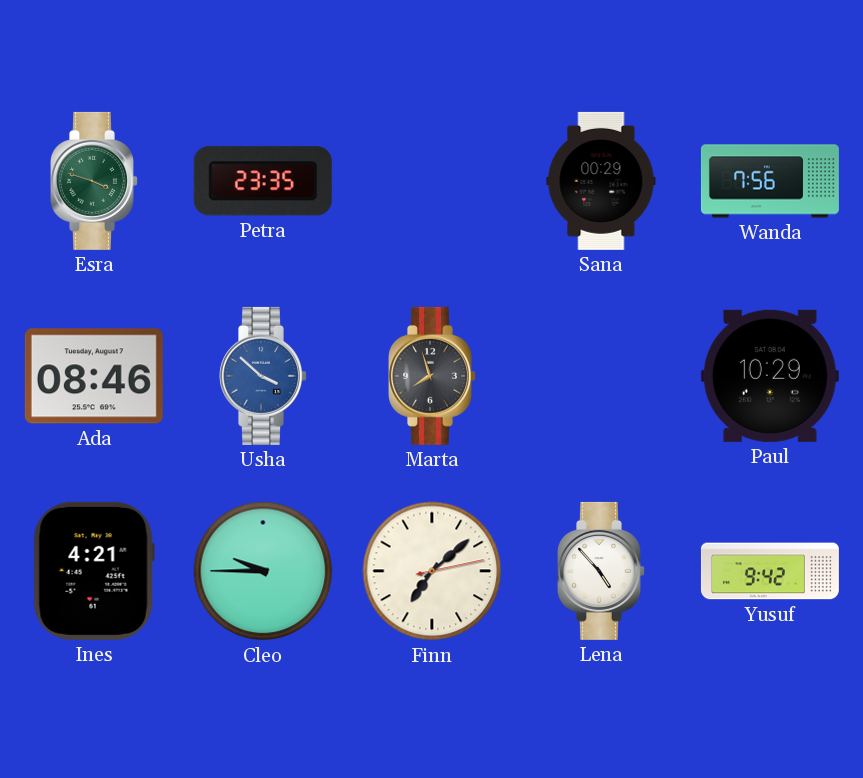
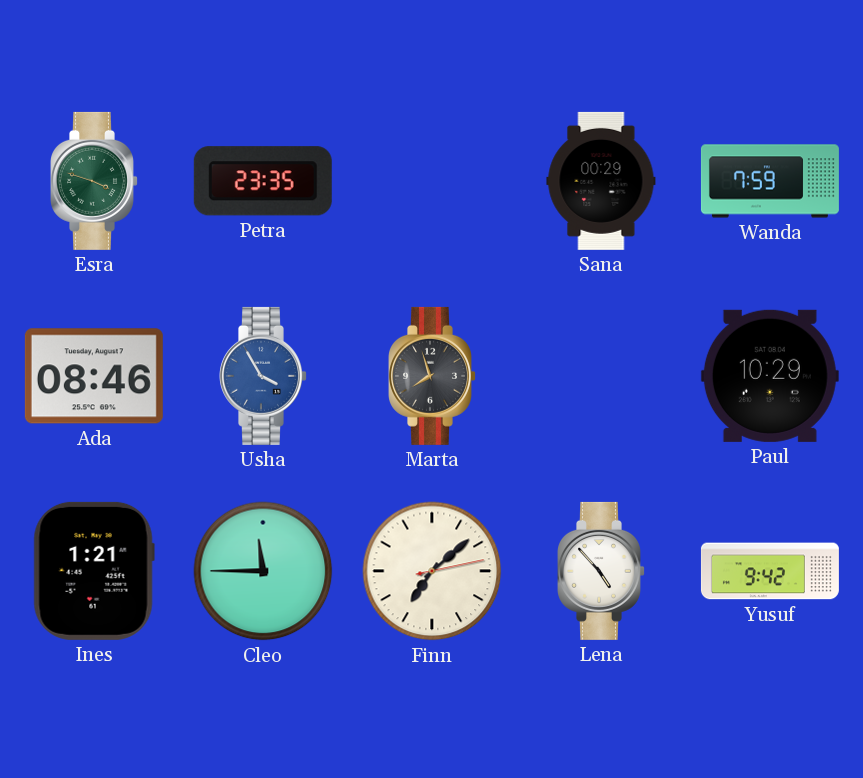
Wanda: 7:56 -> 7:59
Usha: 3:52 -> 3:55
Ines: 4:21 -> 1:21
Cleo: 9:45 -> 11:45
